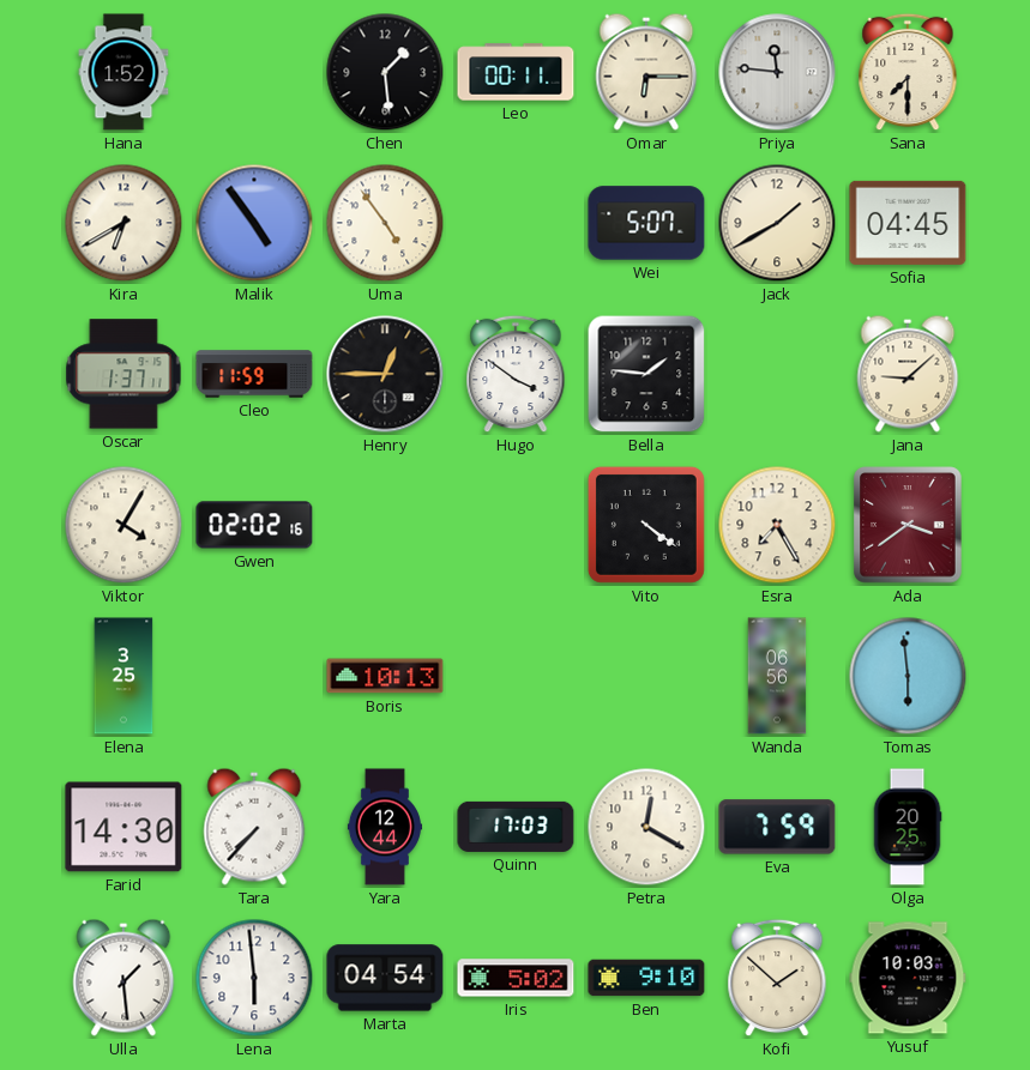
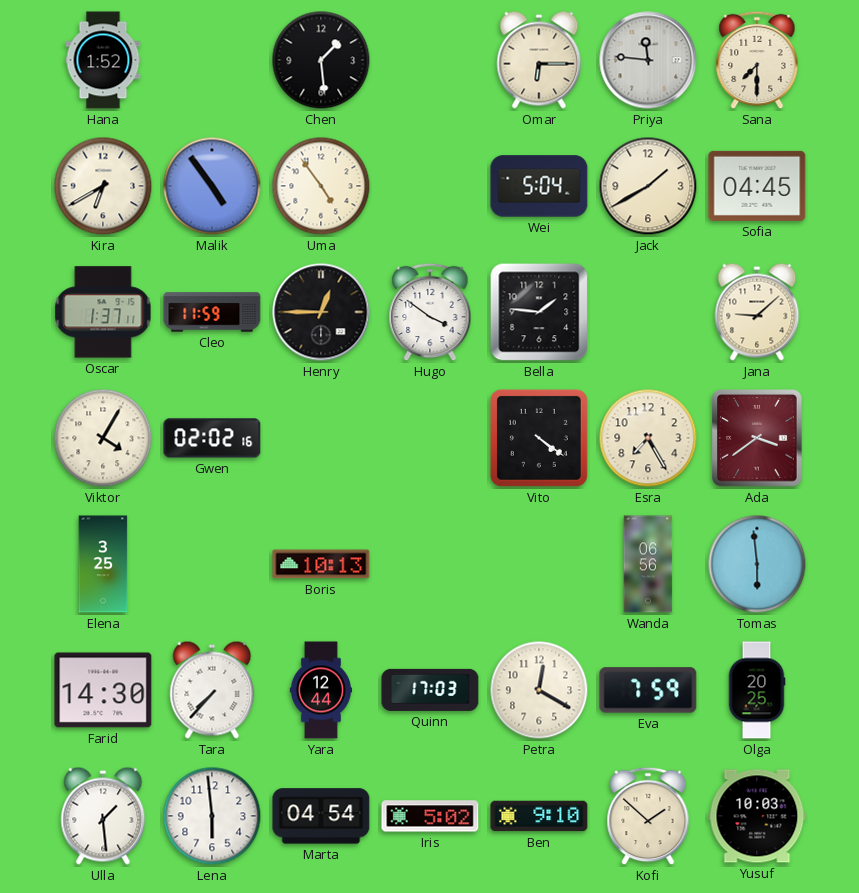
Leo: 00:11 -> none
Wei: 5:07 -> 5:04
